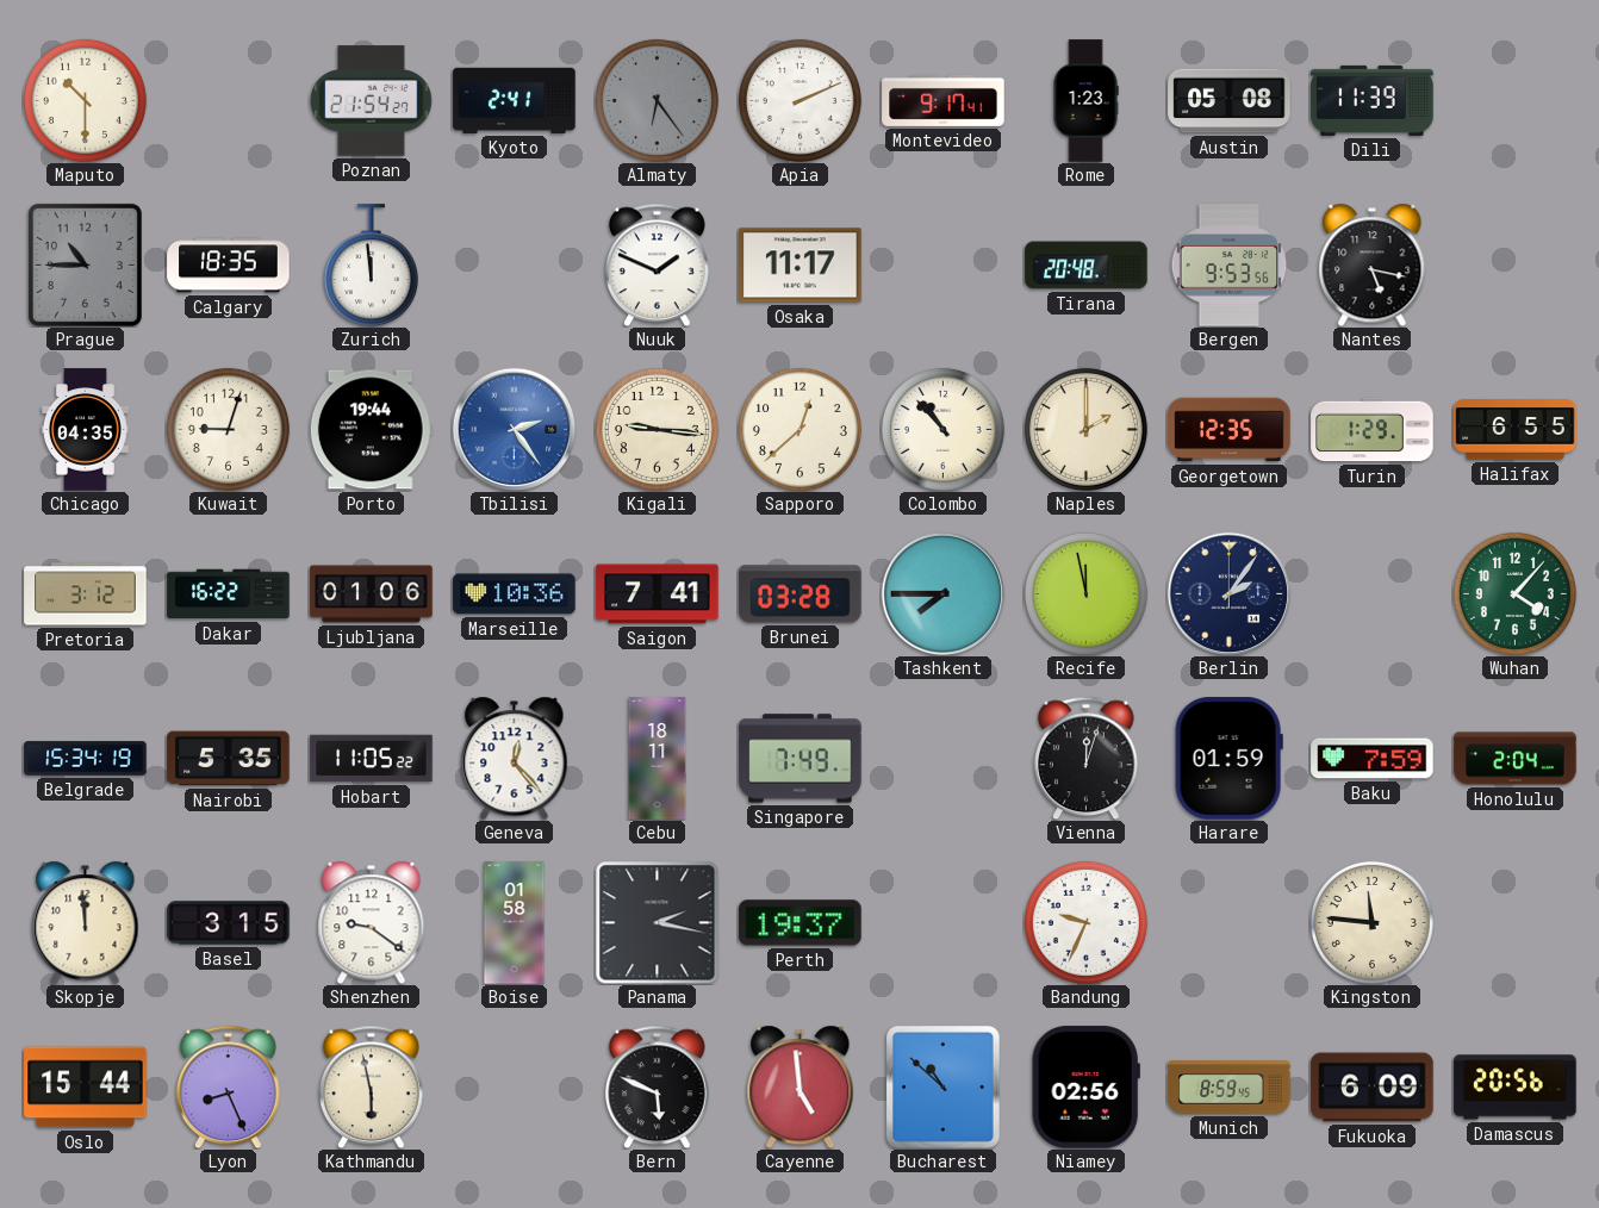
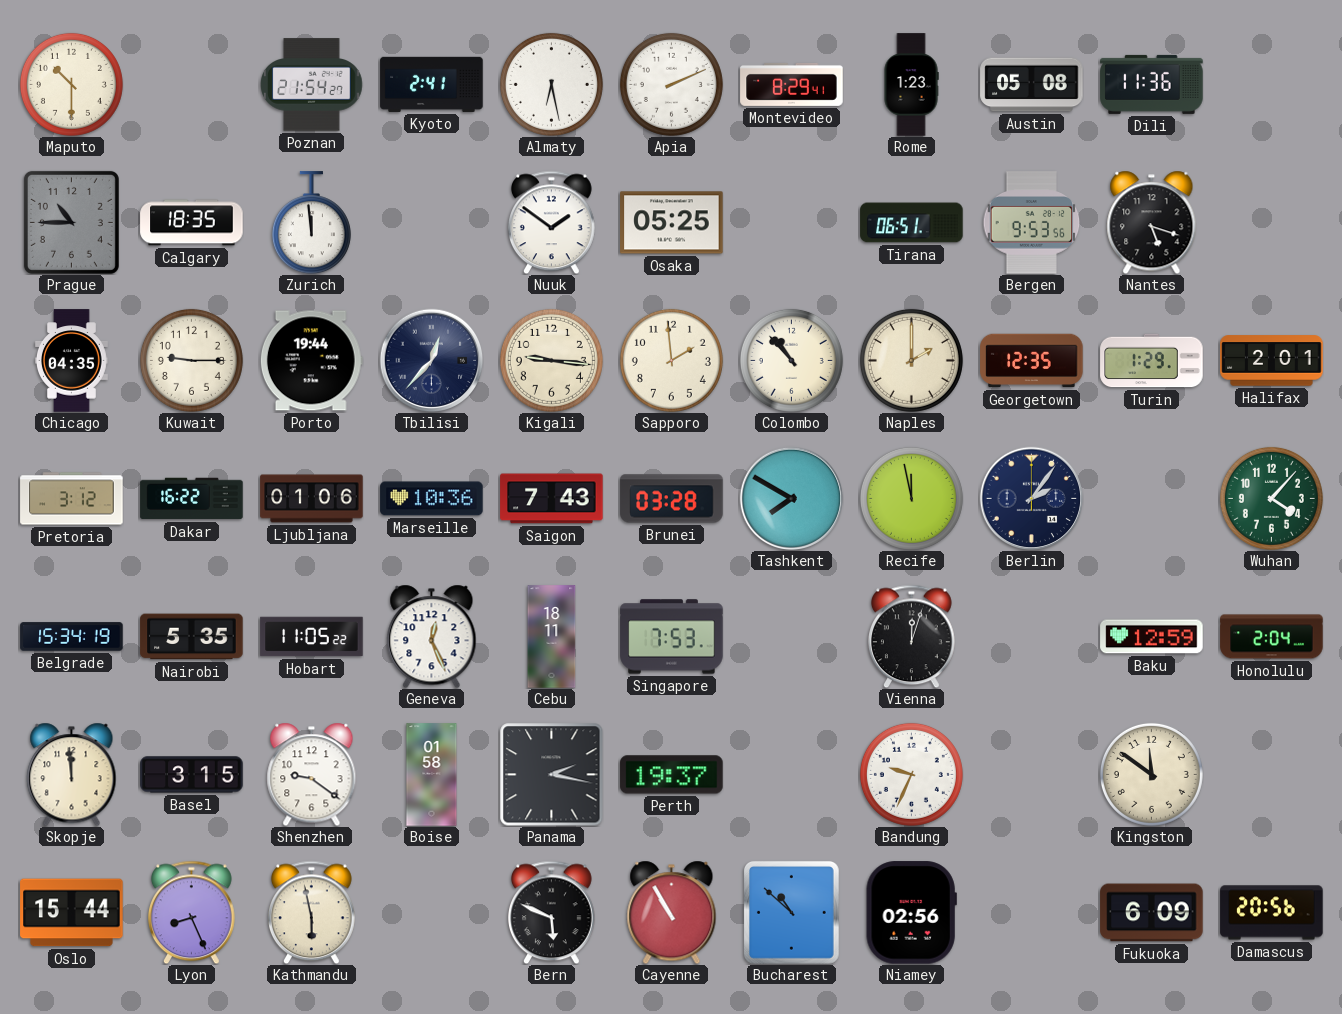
Almaty: 6:24 -> 6:28
Almaty dial: grey -> white
Montevideo: 9:17 -> 8:29
Dili: 11:39 -> 11:36
Nuuk: 1:49 -> 1:51
Osaka: 11:17 -> 05:25
Tirana: 20:48 -> 06:51
Nantes: 5:17 -> 5:18
Kuwait: 9:03 -> 9:15
Tbilisi: 2:24 -> 12:37
Tbilisi dial: blue -> navy
Sapporo: 12:38 -> 1:59
Halifax: 6:55 -> 2:01
Saigon: 7:41 -> 7:43
Tashkent: 7:45 -> 7:50
Geneva: 12:23 -> 12:26
Singapore: 7:49 -> 7:53
Harare: 01:59 -> none
Baku: 7:59 -> 12:59
Kingston: 11:46 -> 11:51
Cayenne: 4:59 -> 10:55
Munich: 8:59 -> none
